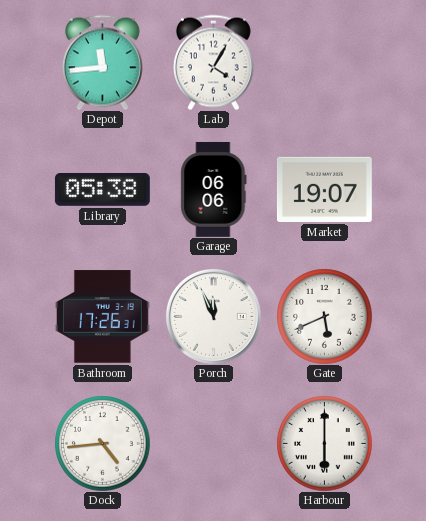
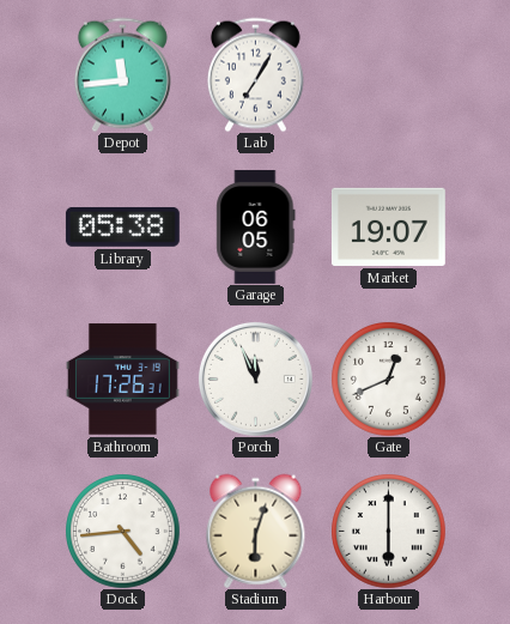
Lab: 4:05 -> 7:05
Garage: 06:06 -> 06:05
Gate: 5:41 -> 12:41
Stadium: none -> 6:03
